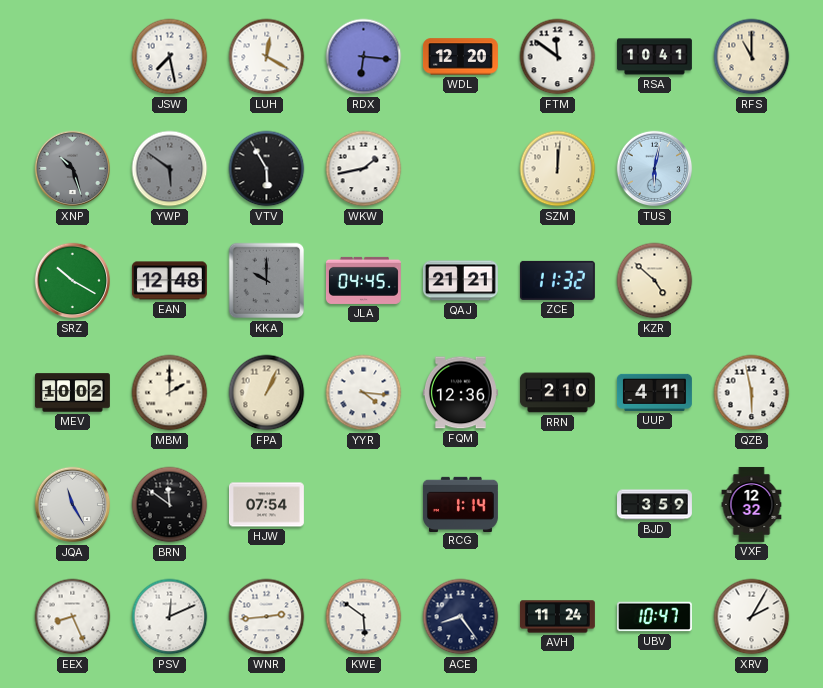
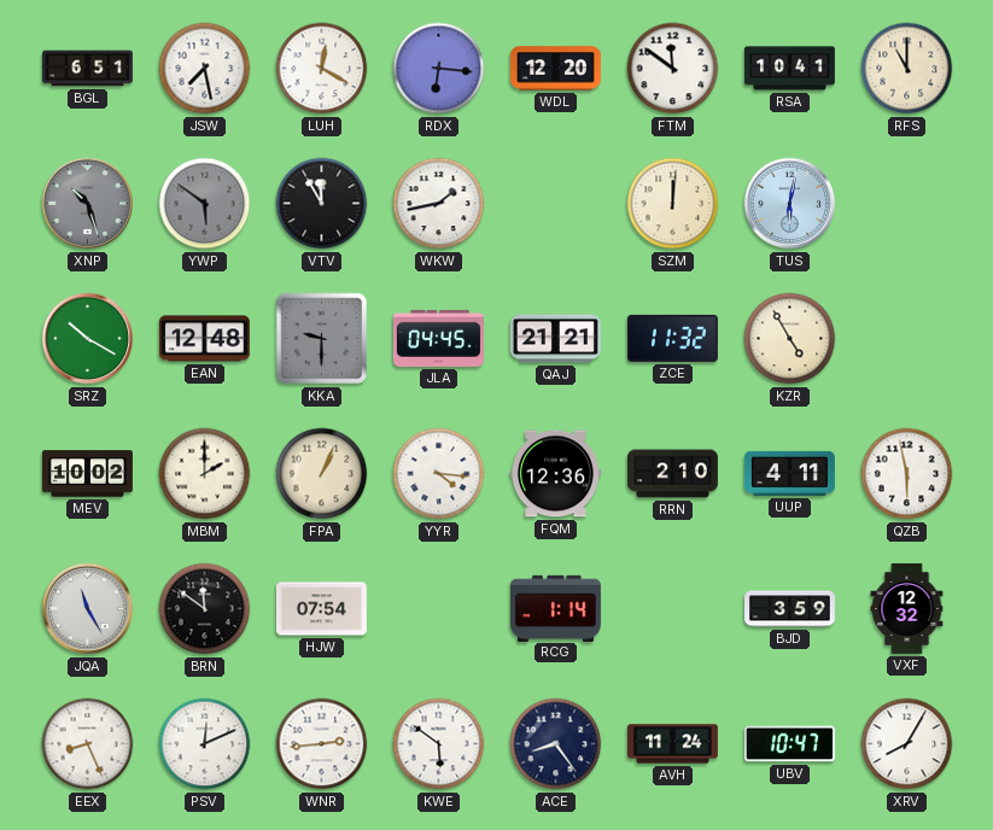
BGL: none -> 6:51
VTV: 5:55 -> 11:55
KKA: 10:00 -> 9:30
KZR: 4:52 -> 4:55
XRV: 2:05 -> 8:05
